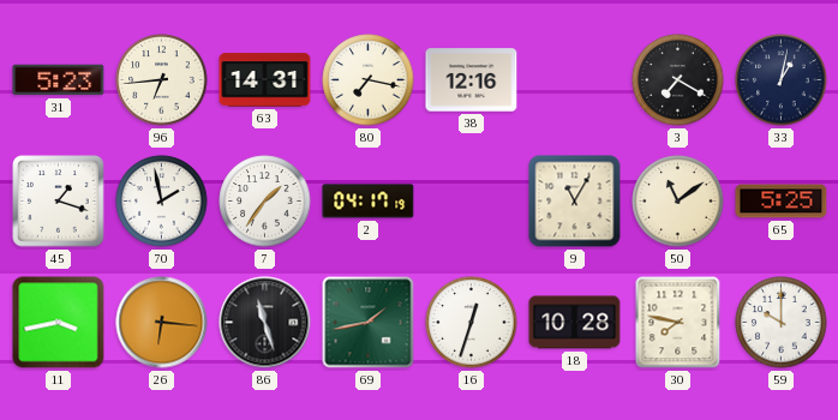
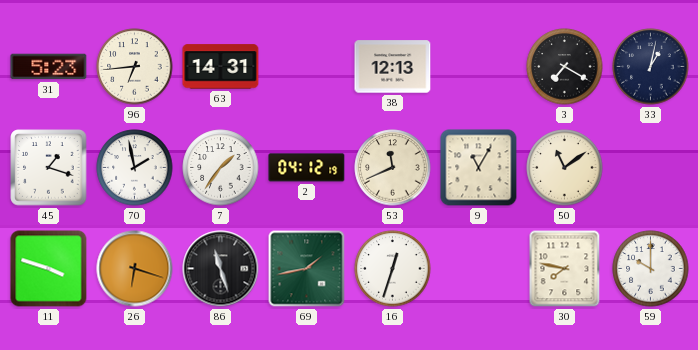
80: 7:17 -> none
38: 12:16 -> 12:13
2: 04:17 -> 04:12
53: none -> 11:41
65: 5:25 -> none
11: 3:43 -> 3:48
26: 6:16 -> 6:18
18: 10:28 -> none
